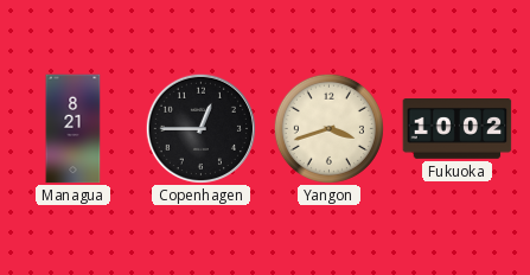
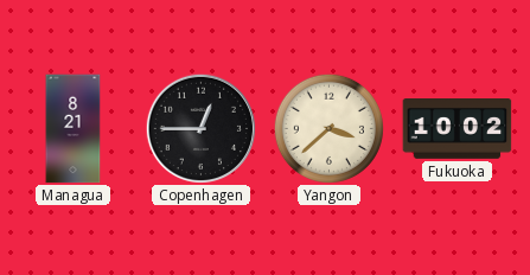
Yangon: 3:42 -> 3:38
